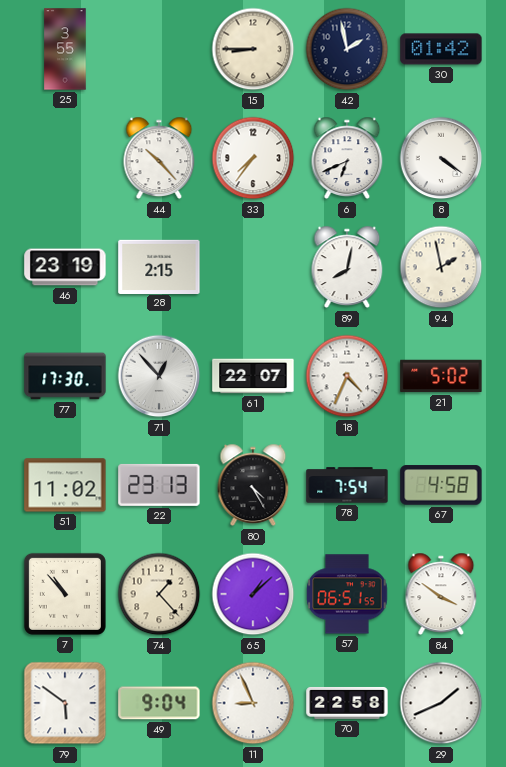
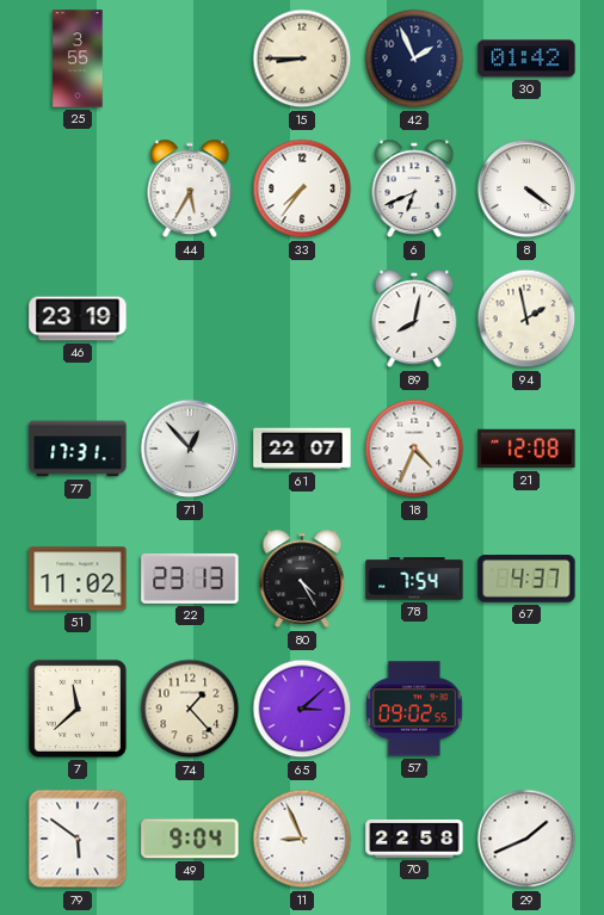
42: 1:58 -> 1:56
44: 10:23 -> 5:35
28: 2:15 -> none
77: 17:30 -> 17:31
21: 5:02 -> 12:08
67: 4:58 -> 4:37
7: 10:53 -> 11:38
65: 1:08 -> 3:08
57: 06:51 -> 09:02
84: 3:51 -> none
